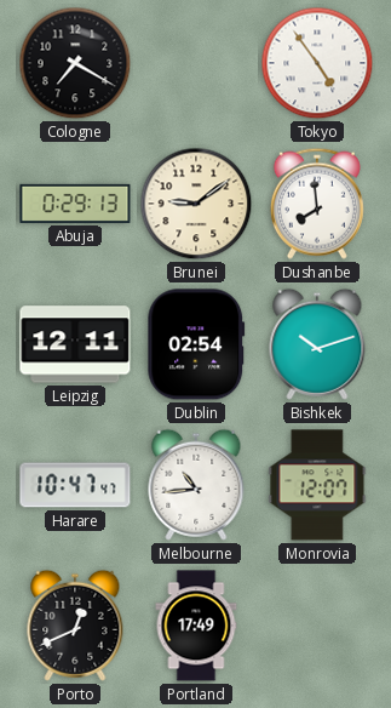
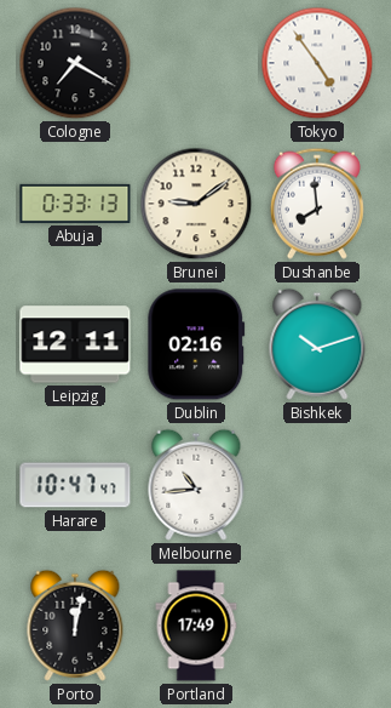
Abuja: 0:29 -> 0:33
Dublin: 02:54 -> 02:16
Monrovia: 12:07 -> none
Porto: 12:41 -> 12:02
